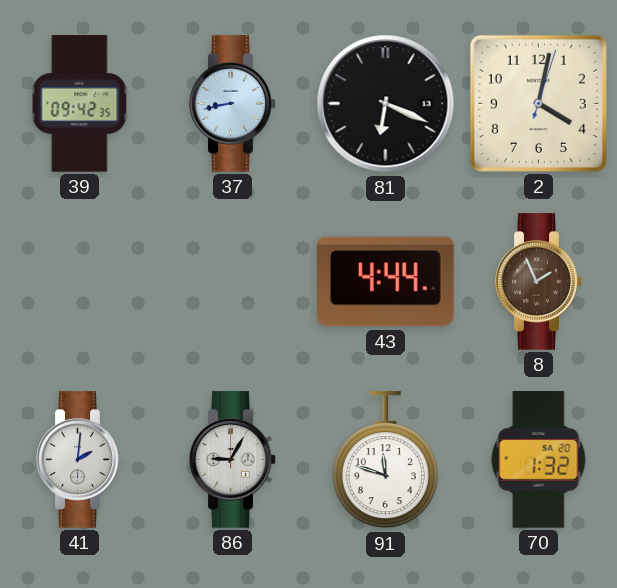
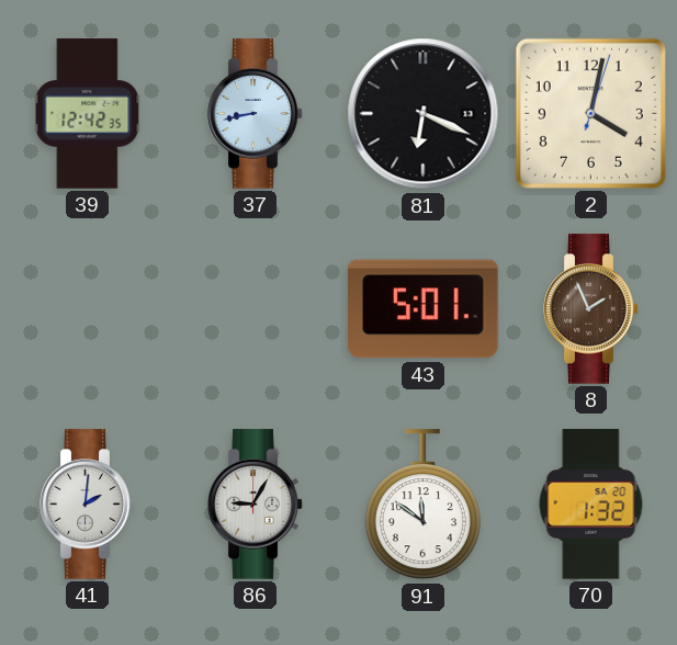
39: 09:42 -> 12:42
43: 4:44 -> 5:01
91: 11:48 -> 11:51
